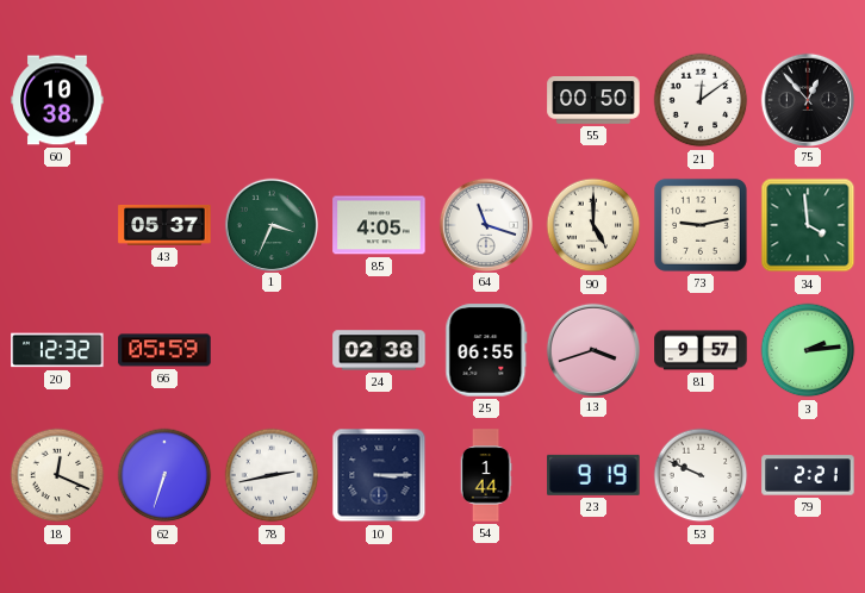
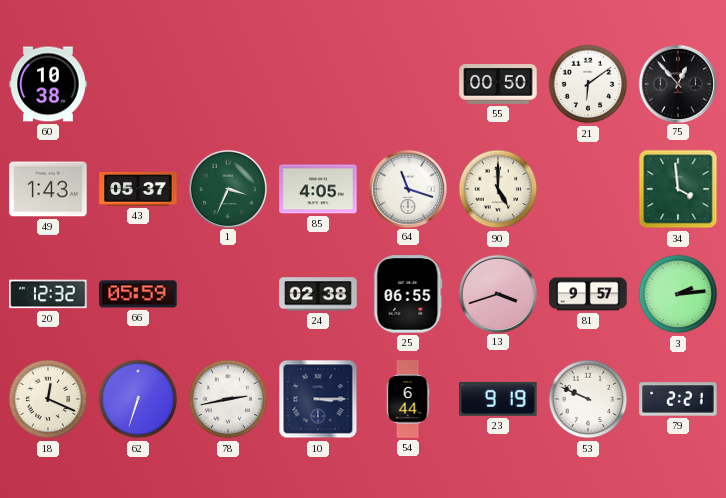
21: 12:09 -> 6:09
49: none -> 1:43
73: 9:13 -> none
54: 1:44 -> 6:44
